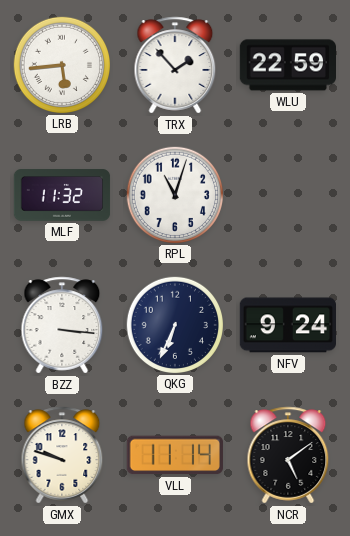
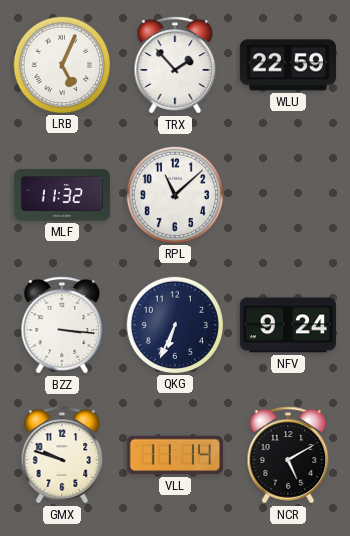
LRB: 5:44 -> 5:04
RPL: 11:03 -> 11:08
NCR: 5:09 -> 5:10
